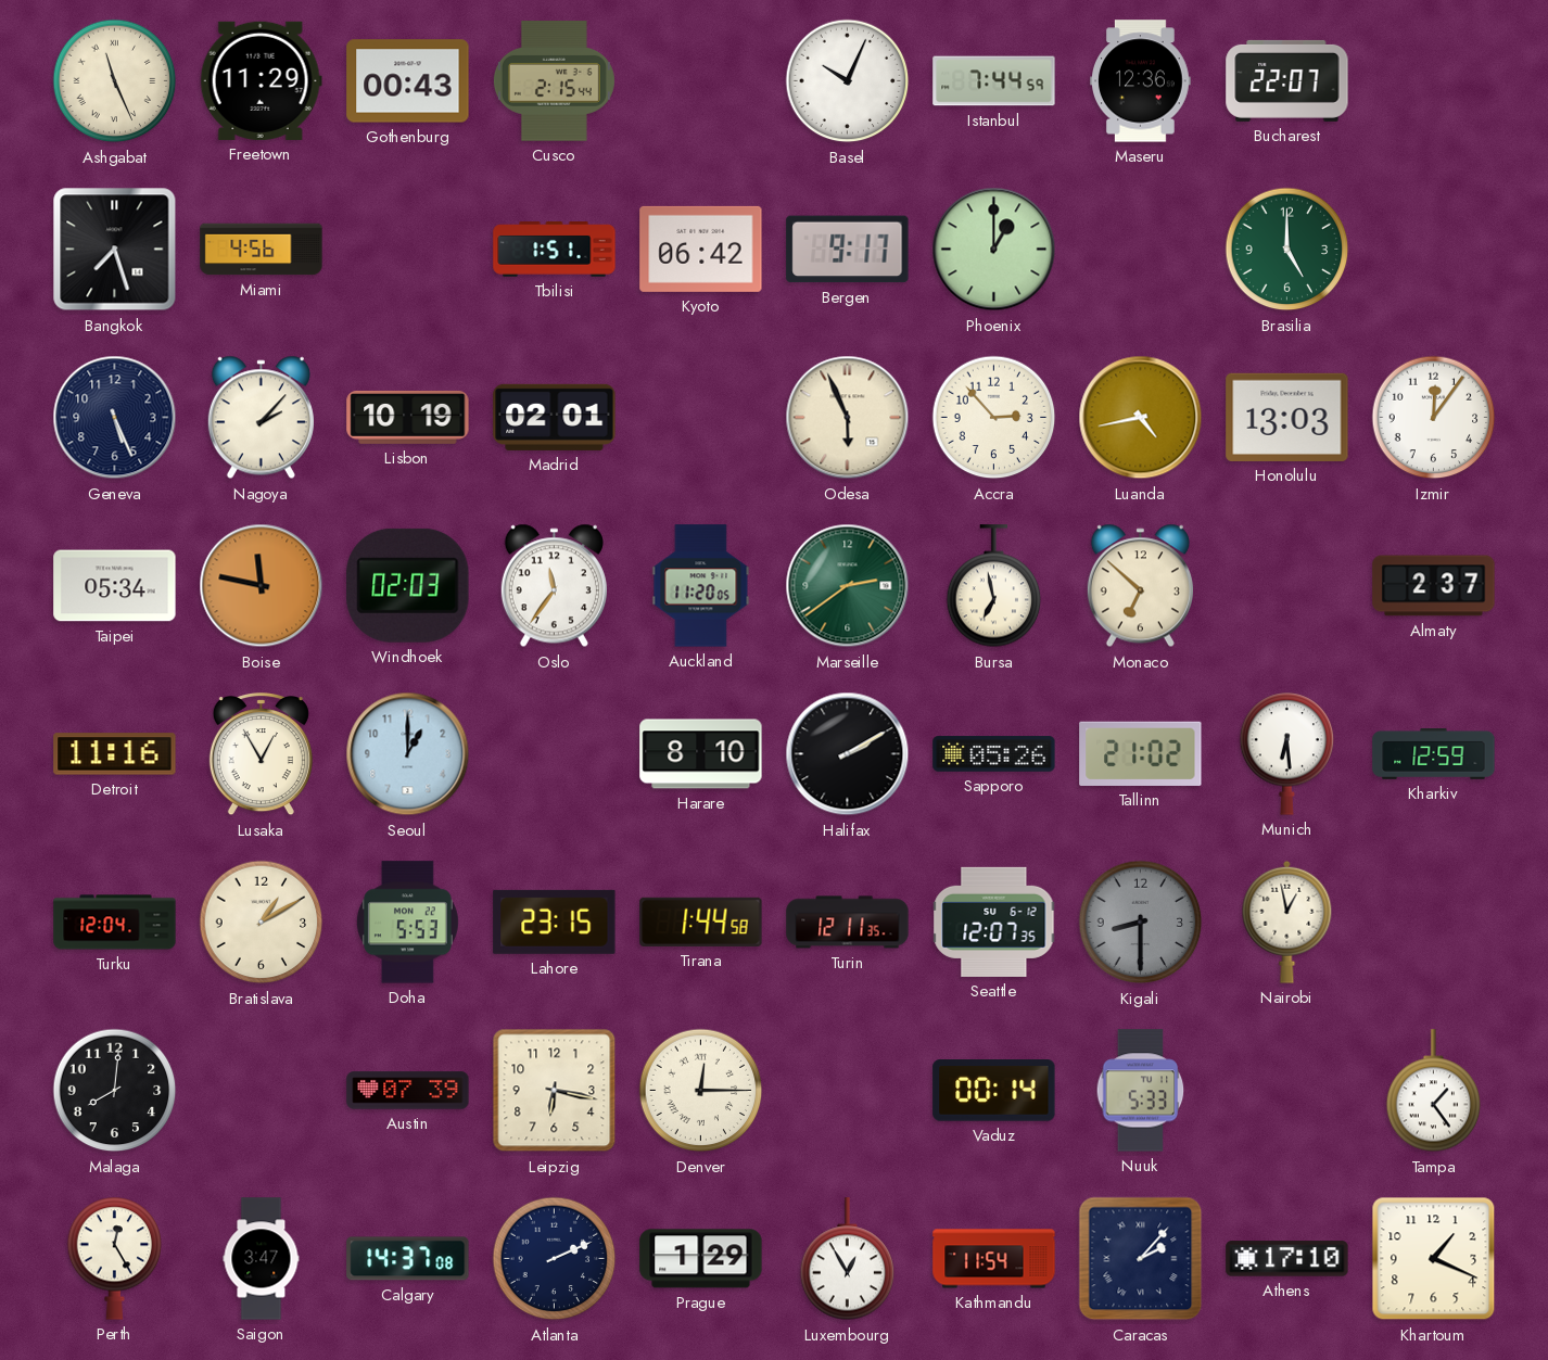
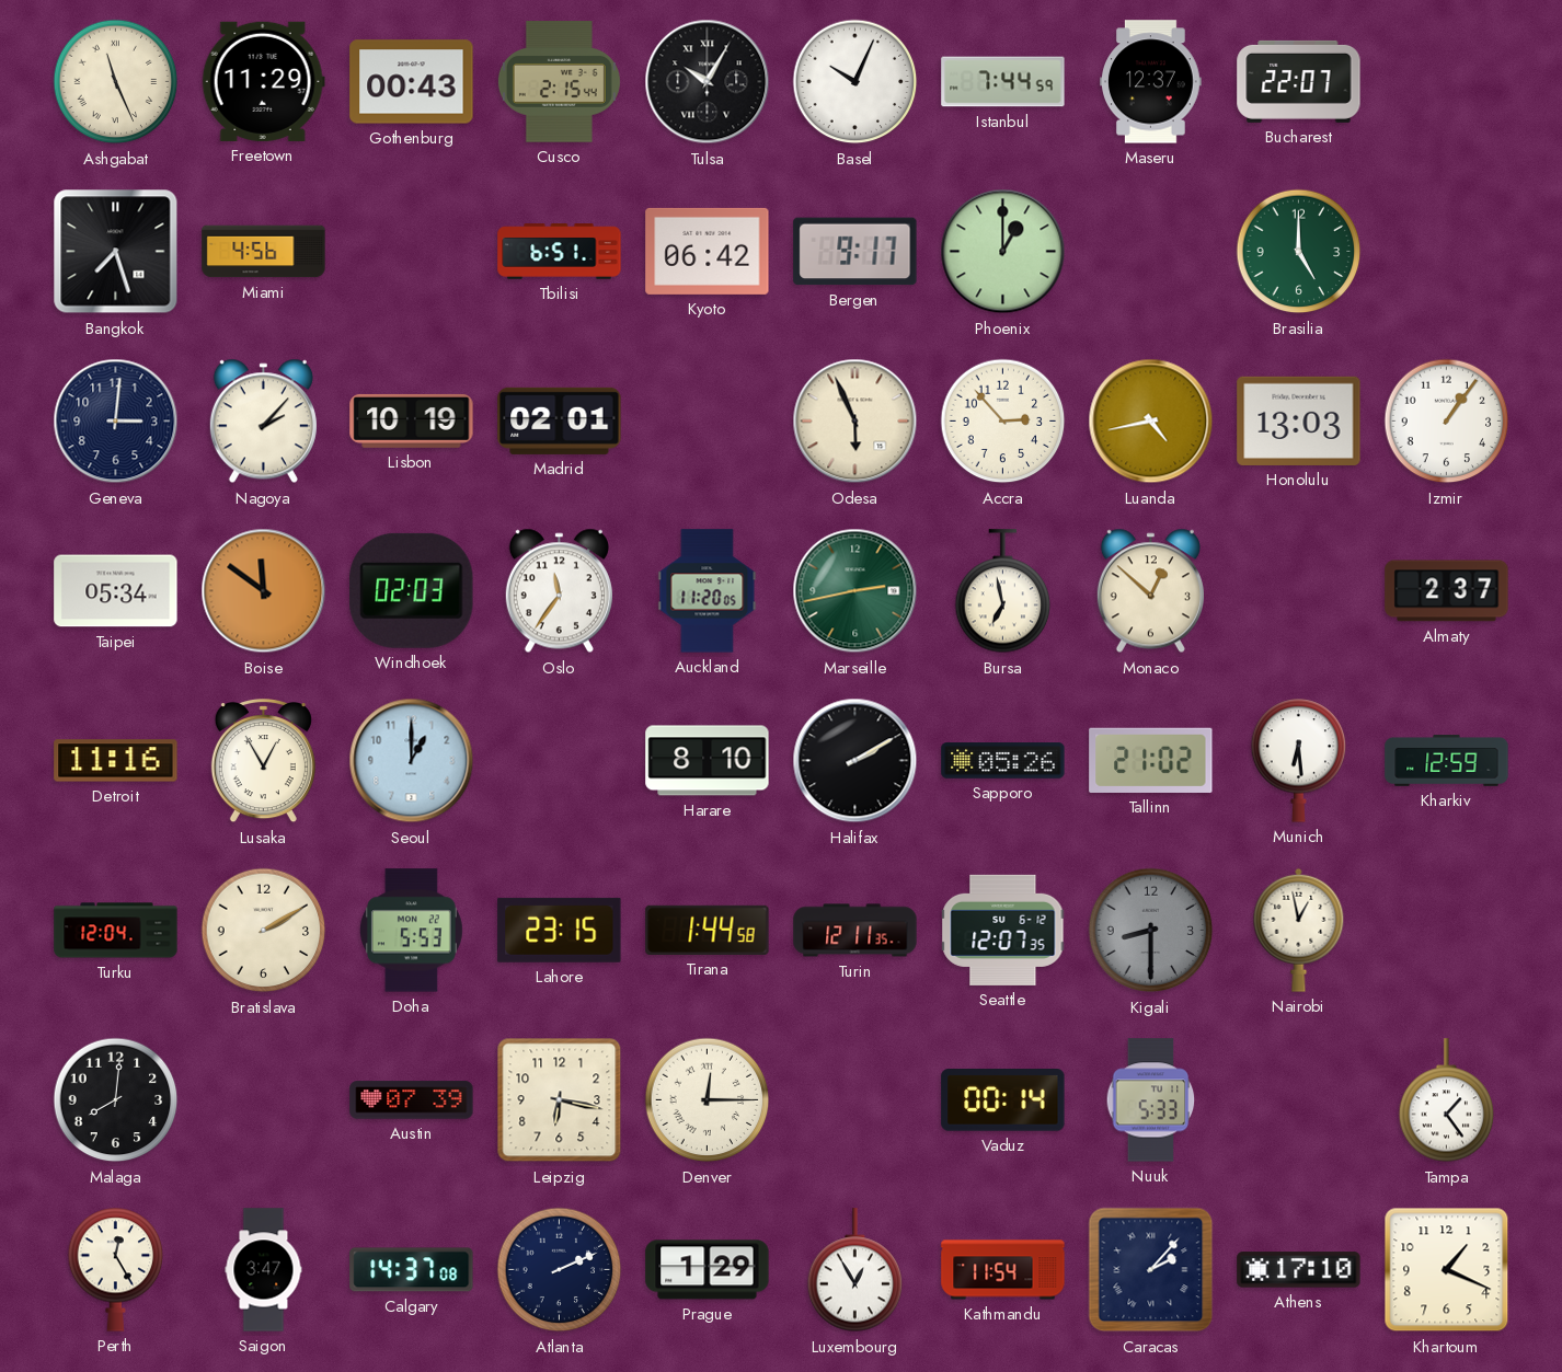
Tulsa: none -> 10:05
Maseru: 12:36 -> 12:37
Tbilisi: 1:51 -> 6:51
Geneva: 5:26 -> 3:01
Izmir: 12:06 -> 1:06
Boise: 11:47 -> 11:51
Marseille: 2:39 -> 2:43
Monaco: 6:52 -> 12:52
Bratislava: 1:10 -> 2:10
